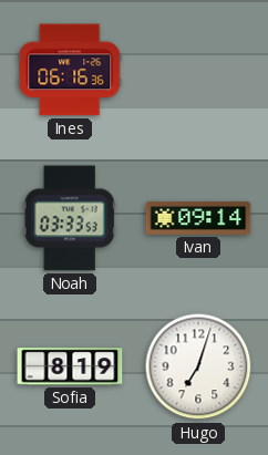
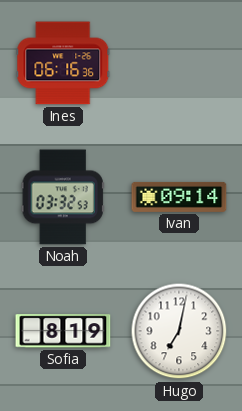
Noah: 03:33 -> 03:32
Hugo: 7:03 -> 7:02
